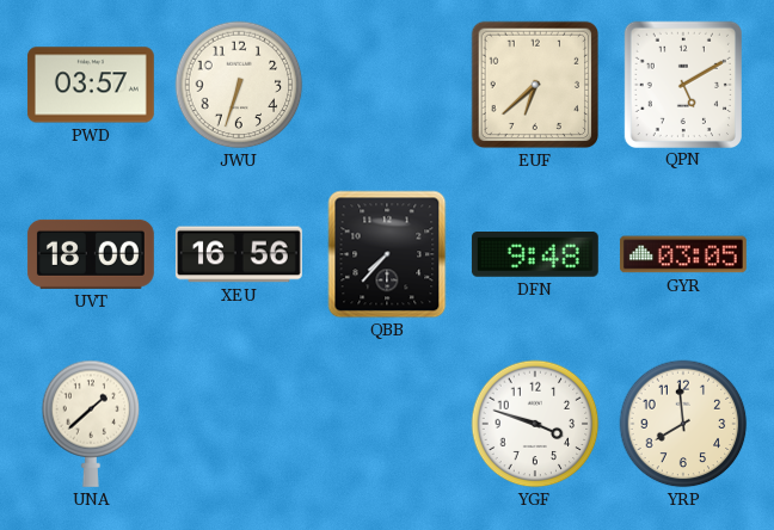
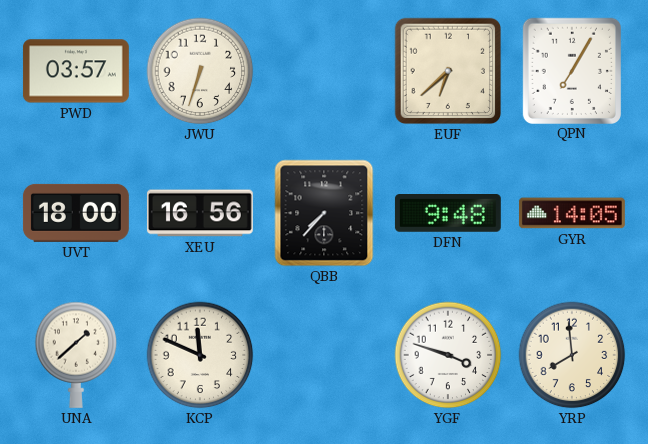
QPN: 5:10 -> 7:05
GYR: 03:05 -> 14:05
KCP: none -> 11:49
